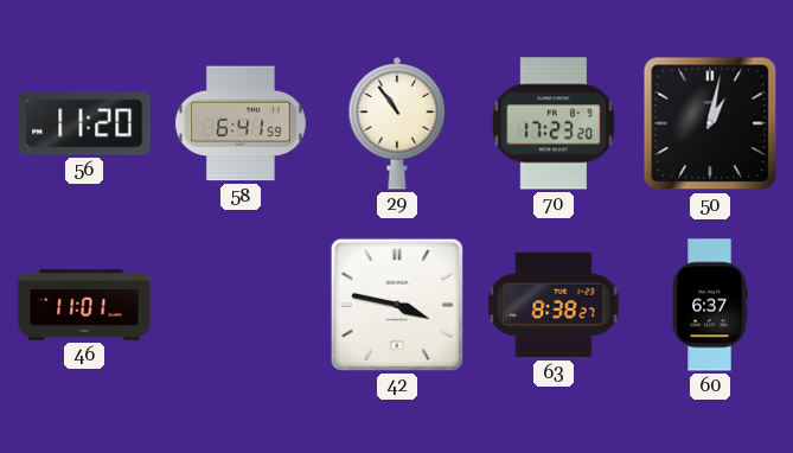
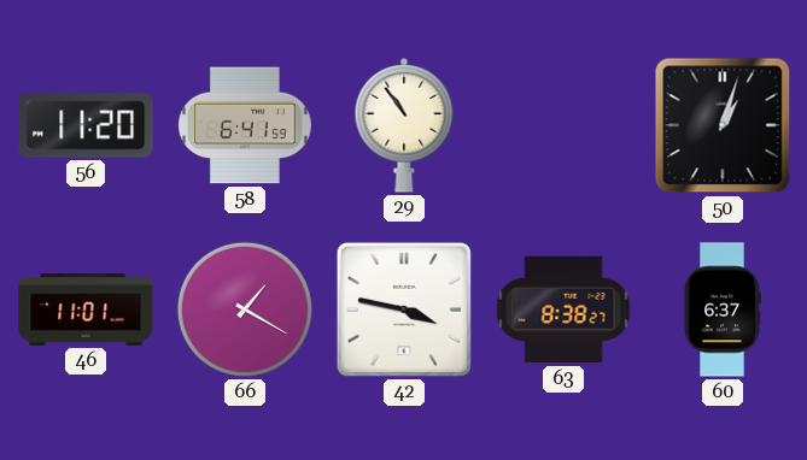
70: 17:23 -> none
50: 1:02 -> 1:03
66: none -> 1:20
